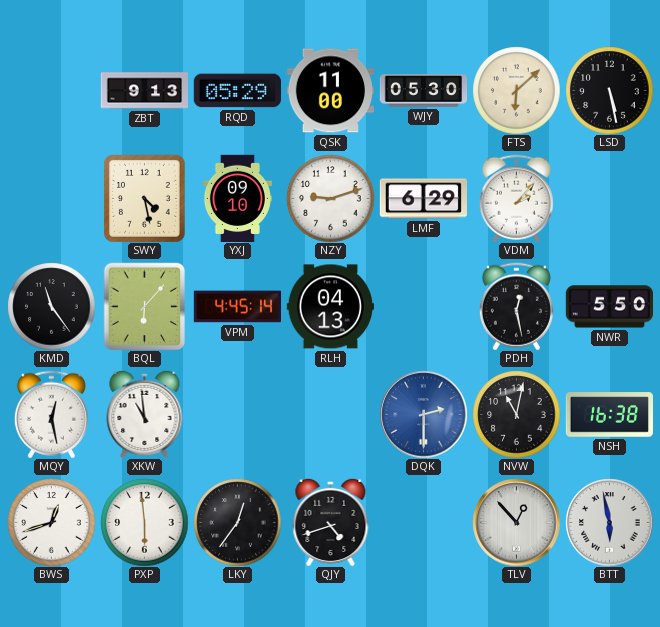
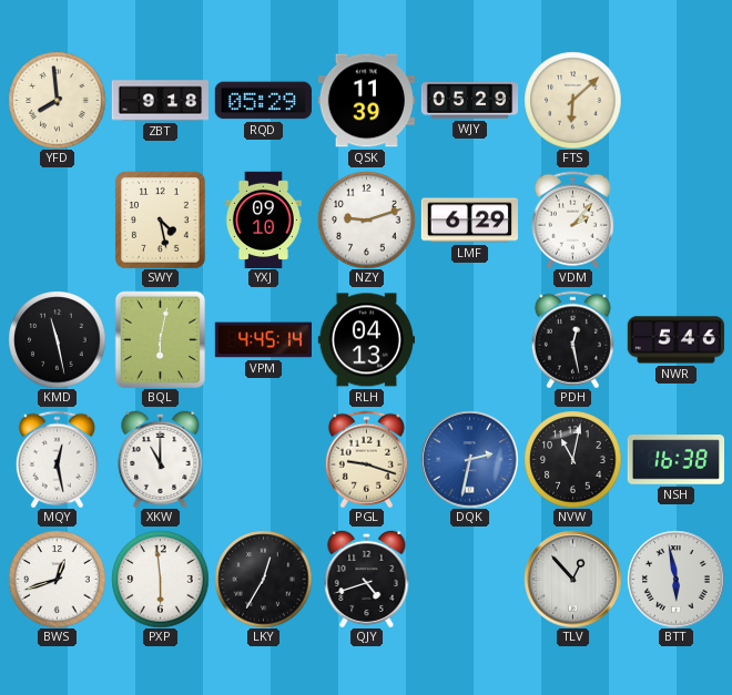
YFD: none -> 7:59
ZBT: 9:13 -> 9:18
QSK: 11:00 -> 11:39
WJY: 05:30 -> 05:29
LSD: 5:28 -> none
KMD: 11:24 -> 11:28
BQL: 6:07 -> 6:02
NWR: 5:50 -> 5:46
XKW: 10:59 -> 11:00
PGL: none -> 9:18
DQK: 2:30 -> 2:32
LKY: 12:36 -> 12:35
